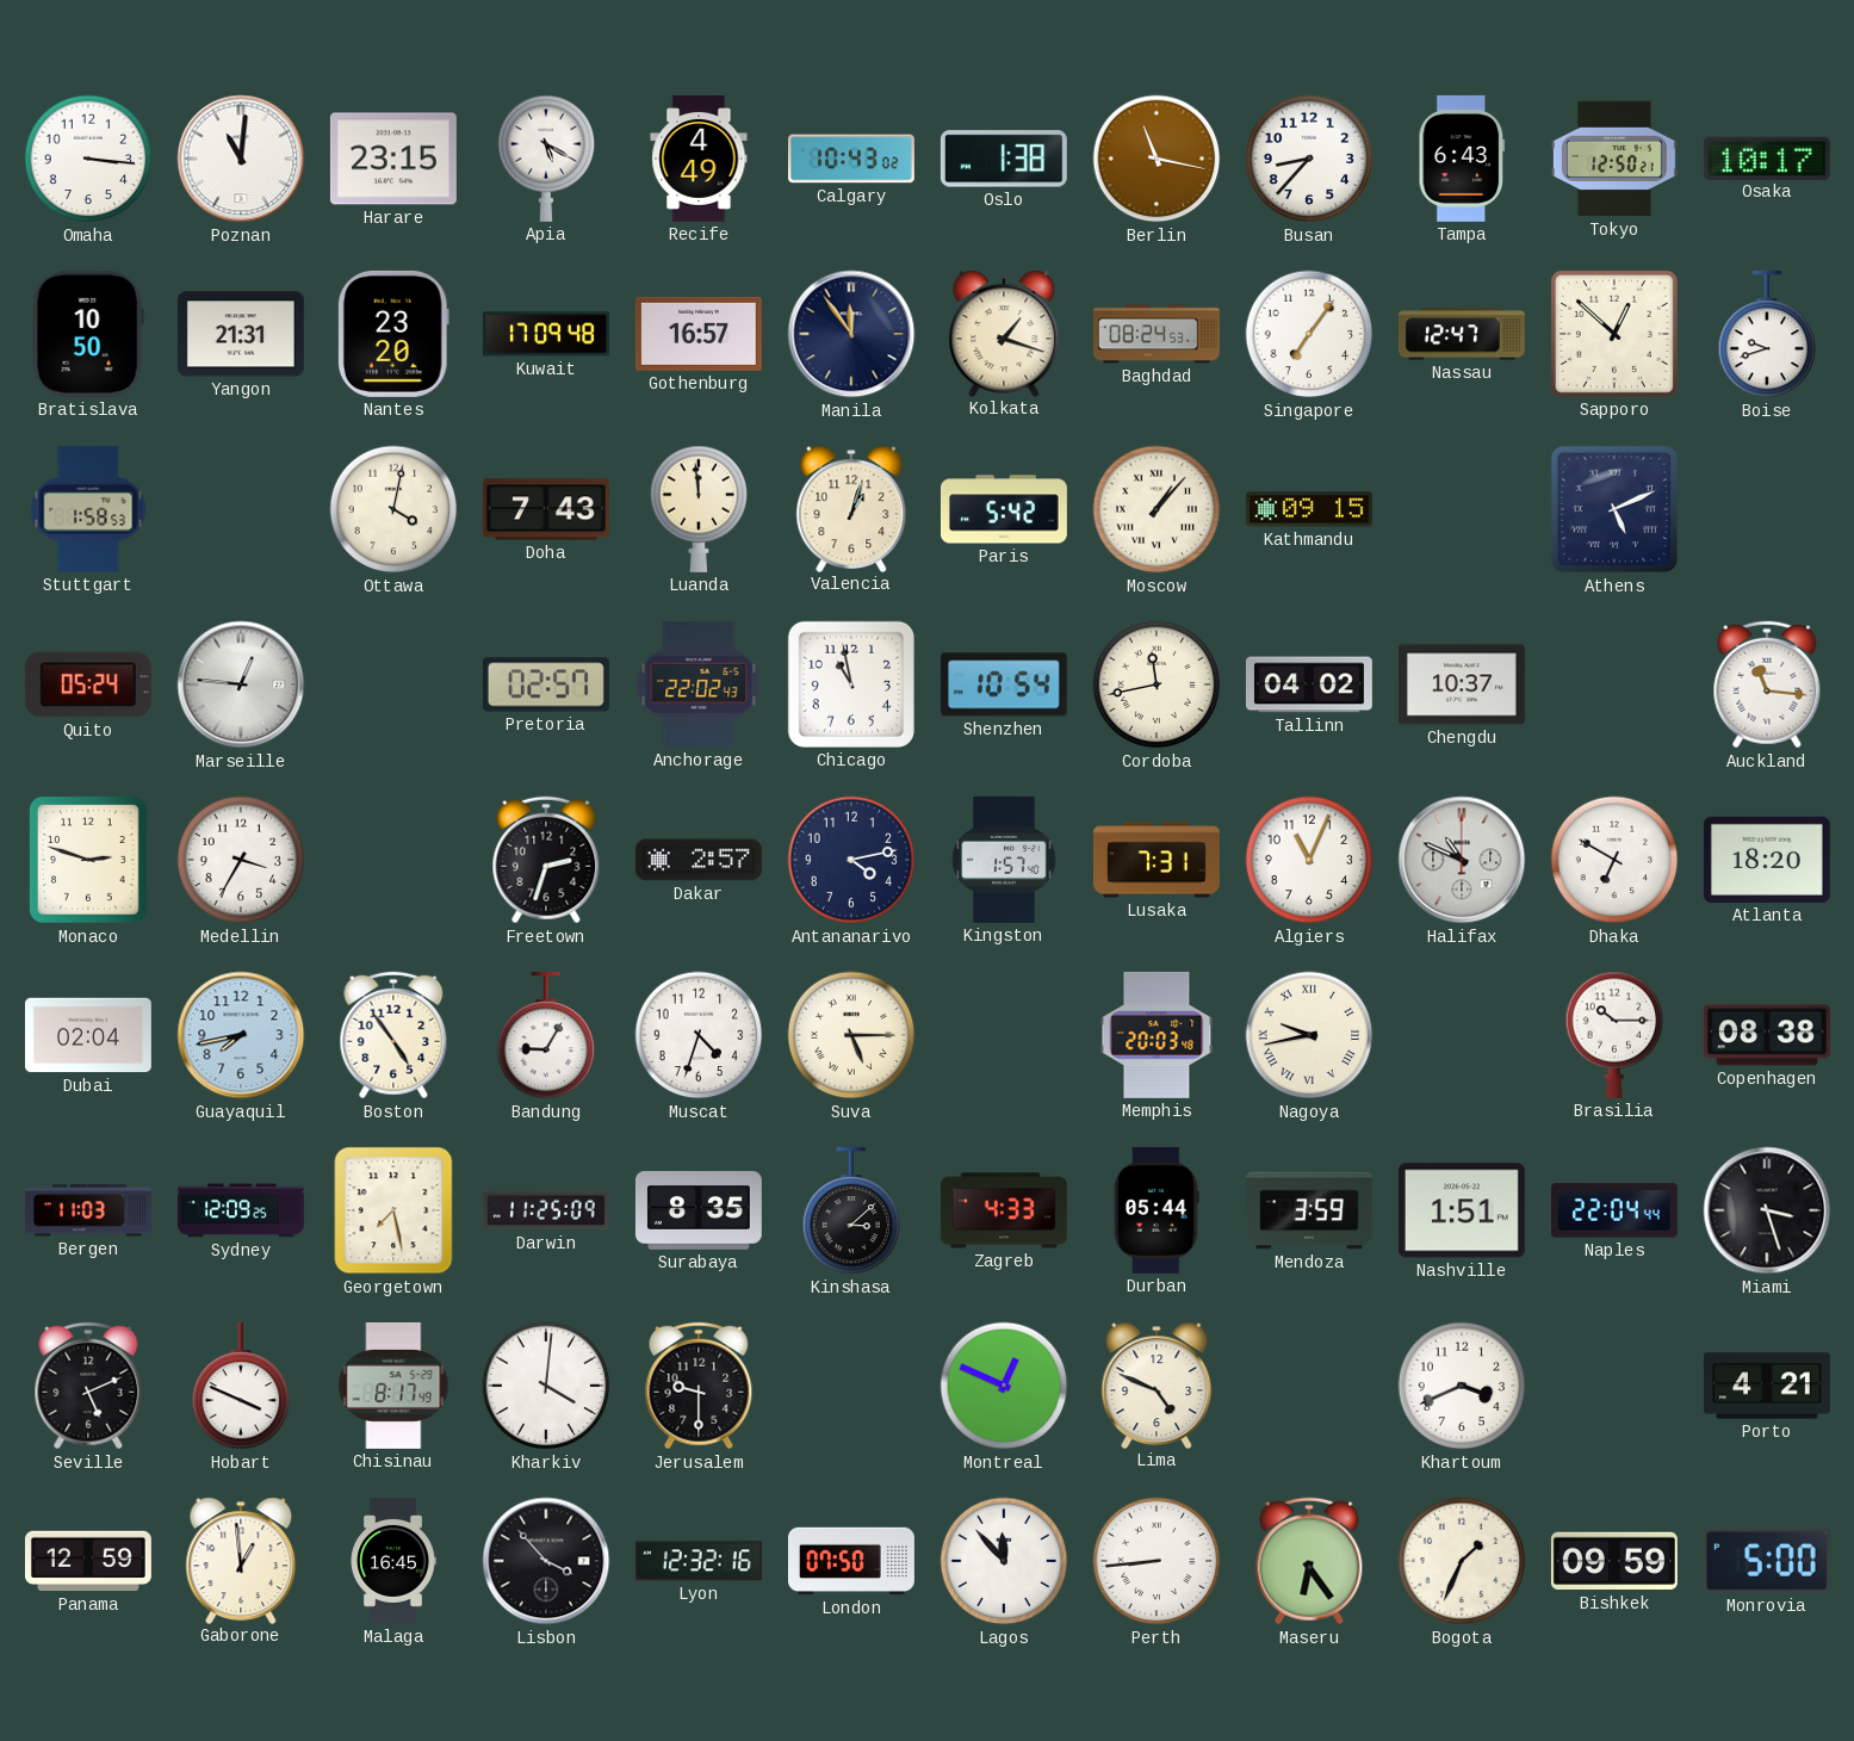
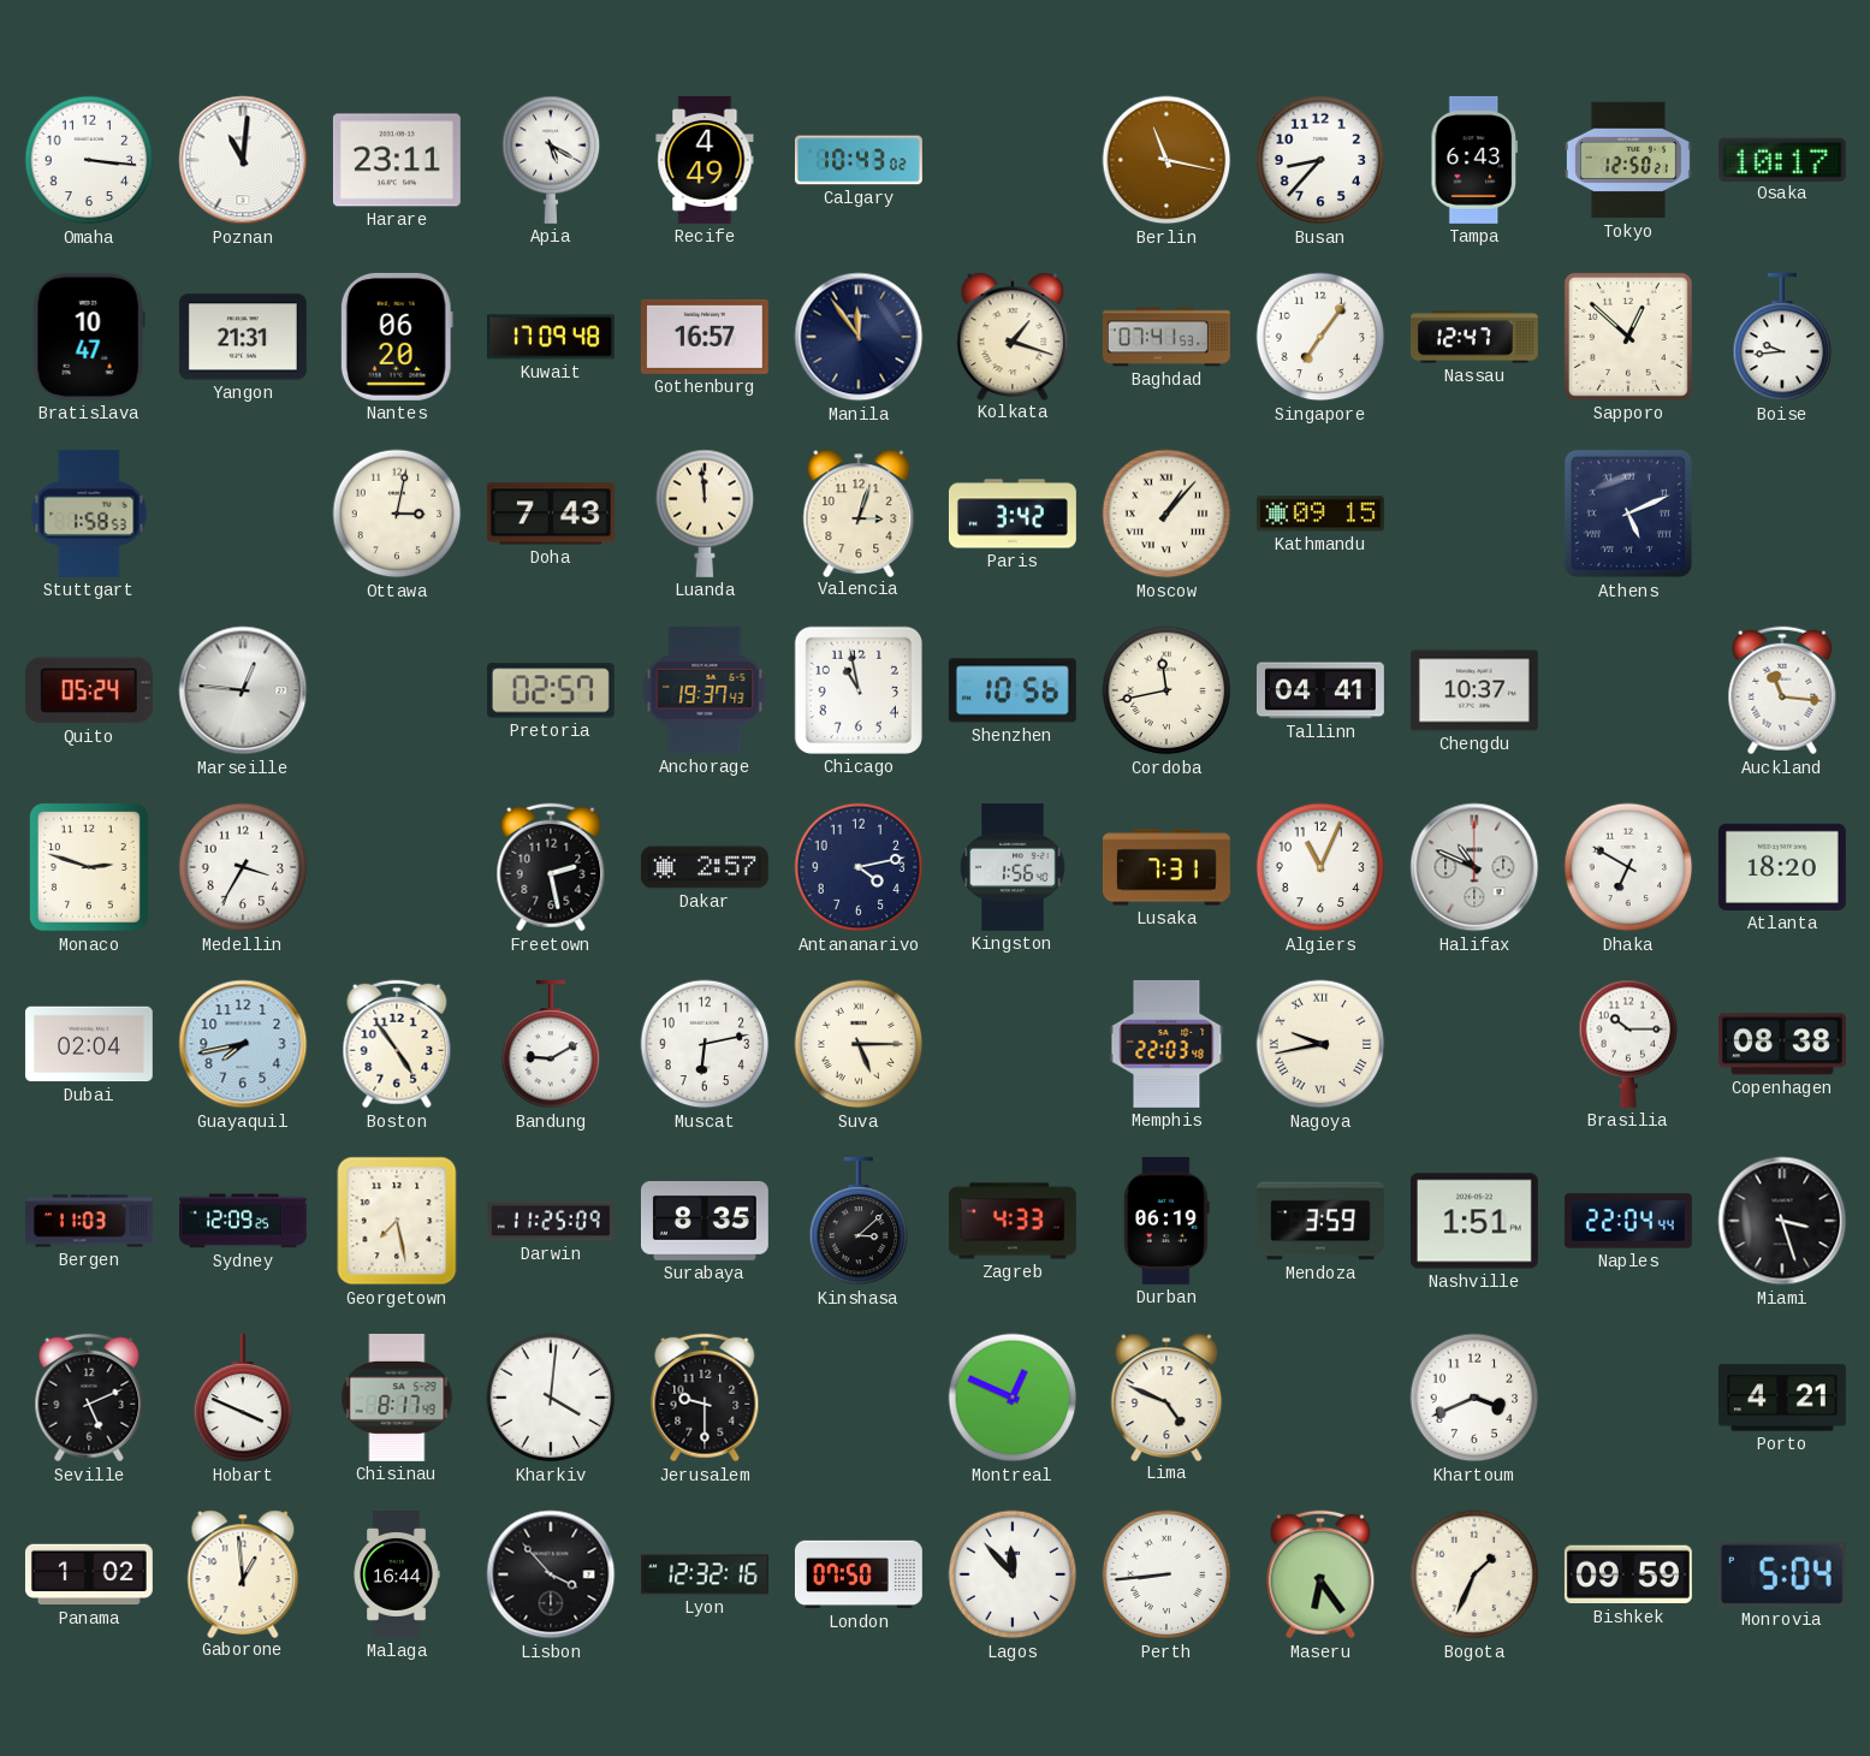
Harare: 23:15 -> 23:11
Oslo: 1:38 -> none
Bratislava: 10:50 -> 10:47
Nantes: 23:20 -> 06:20
Baghdad: 08:24 -> 07:41
Boise: 9:42 -> 9:44
Ottawa: 4:02 -> 3:02
Valencia: 1:03 -> 3:03
Paris: 5:42 -> 3:42
Anchorage: 22:02 -> 19:37
Shenzhen: 10:54 -> 10:56
Tallinn: 04:02 -> 04:41
Freetown: 2:33 -> 2:28
Kingston: 1:57 -> 1:56
Bandung: 9:05 -> 9:10
Muscat: 4:33 -> 6:13
Memphis: 20:03 -> 22:03
Durban: 05:44 -> 06:19
Panama: 12:59 -> 1:02
Malaga: 16:45 -> 16:44
Monrovia: 5:00 -> 5:04
